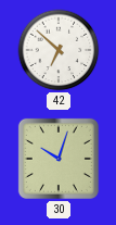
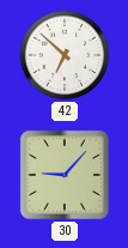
30: 10:03 -> 9:07
